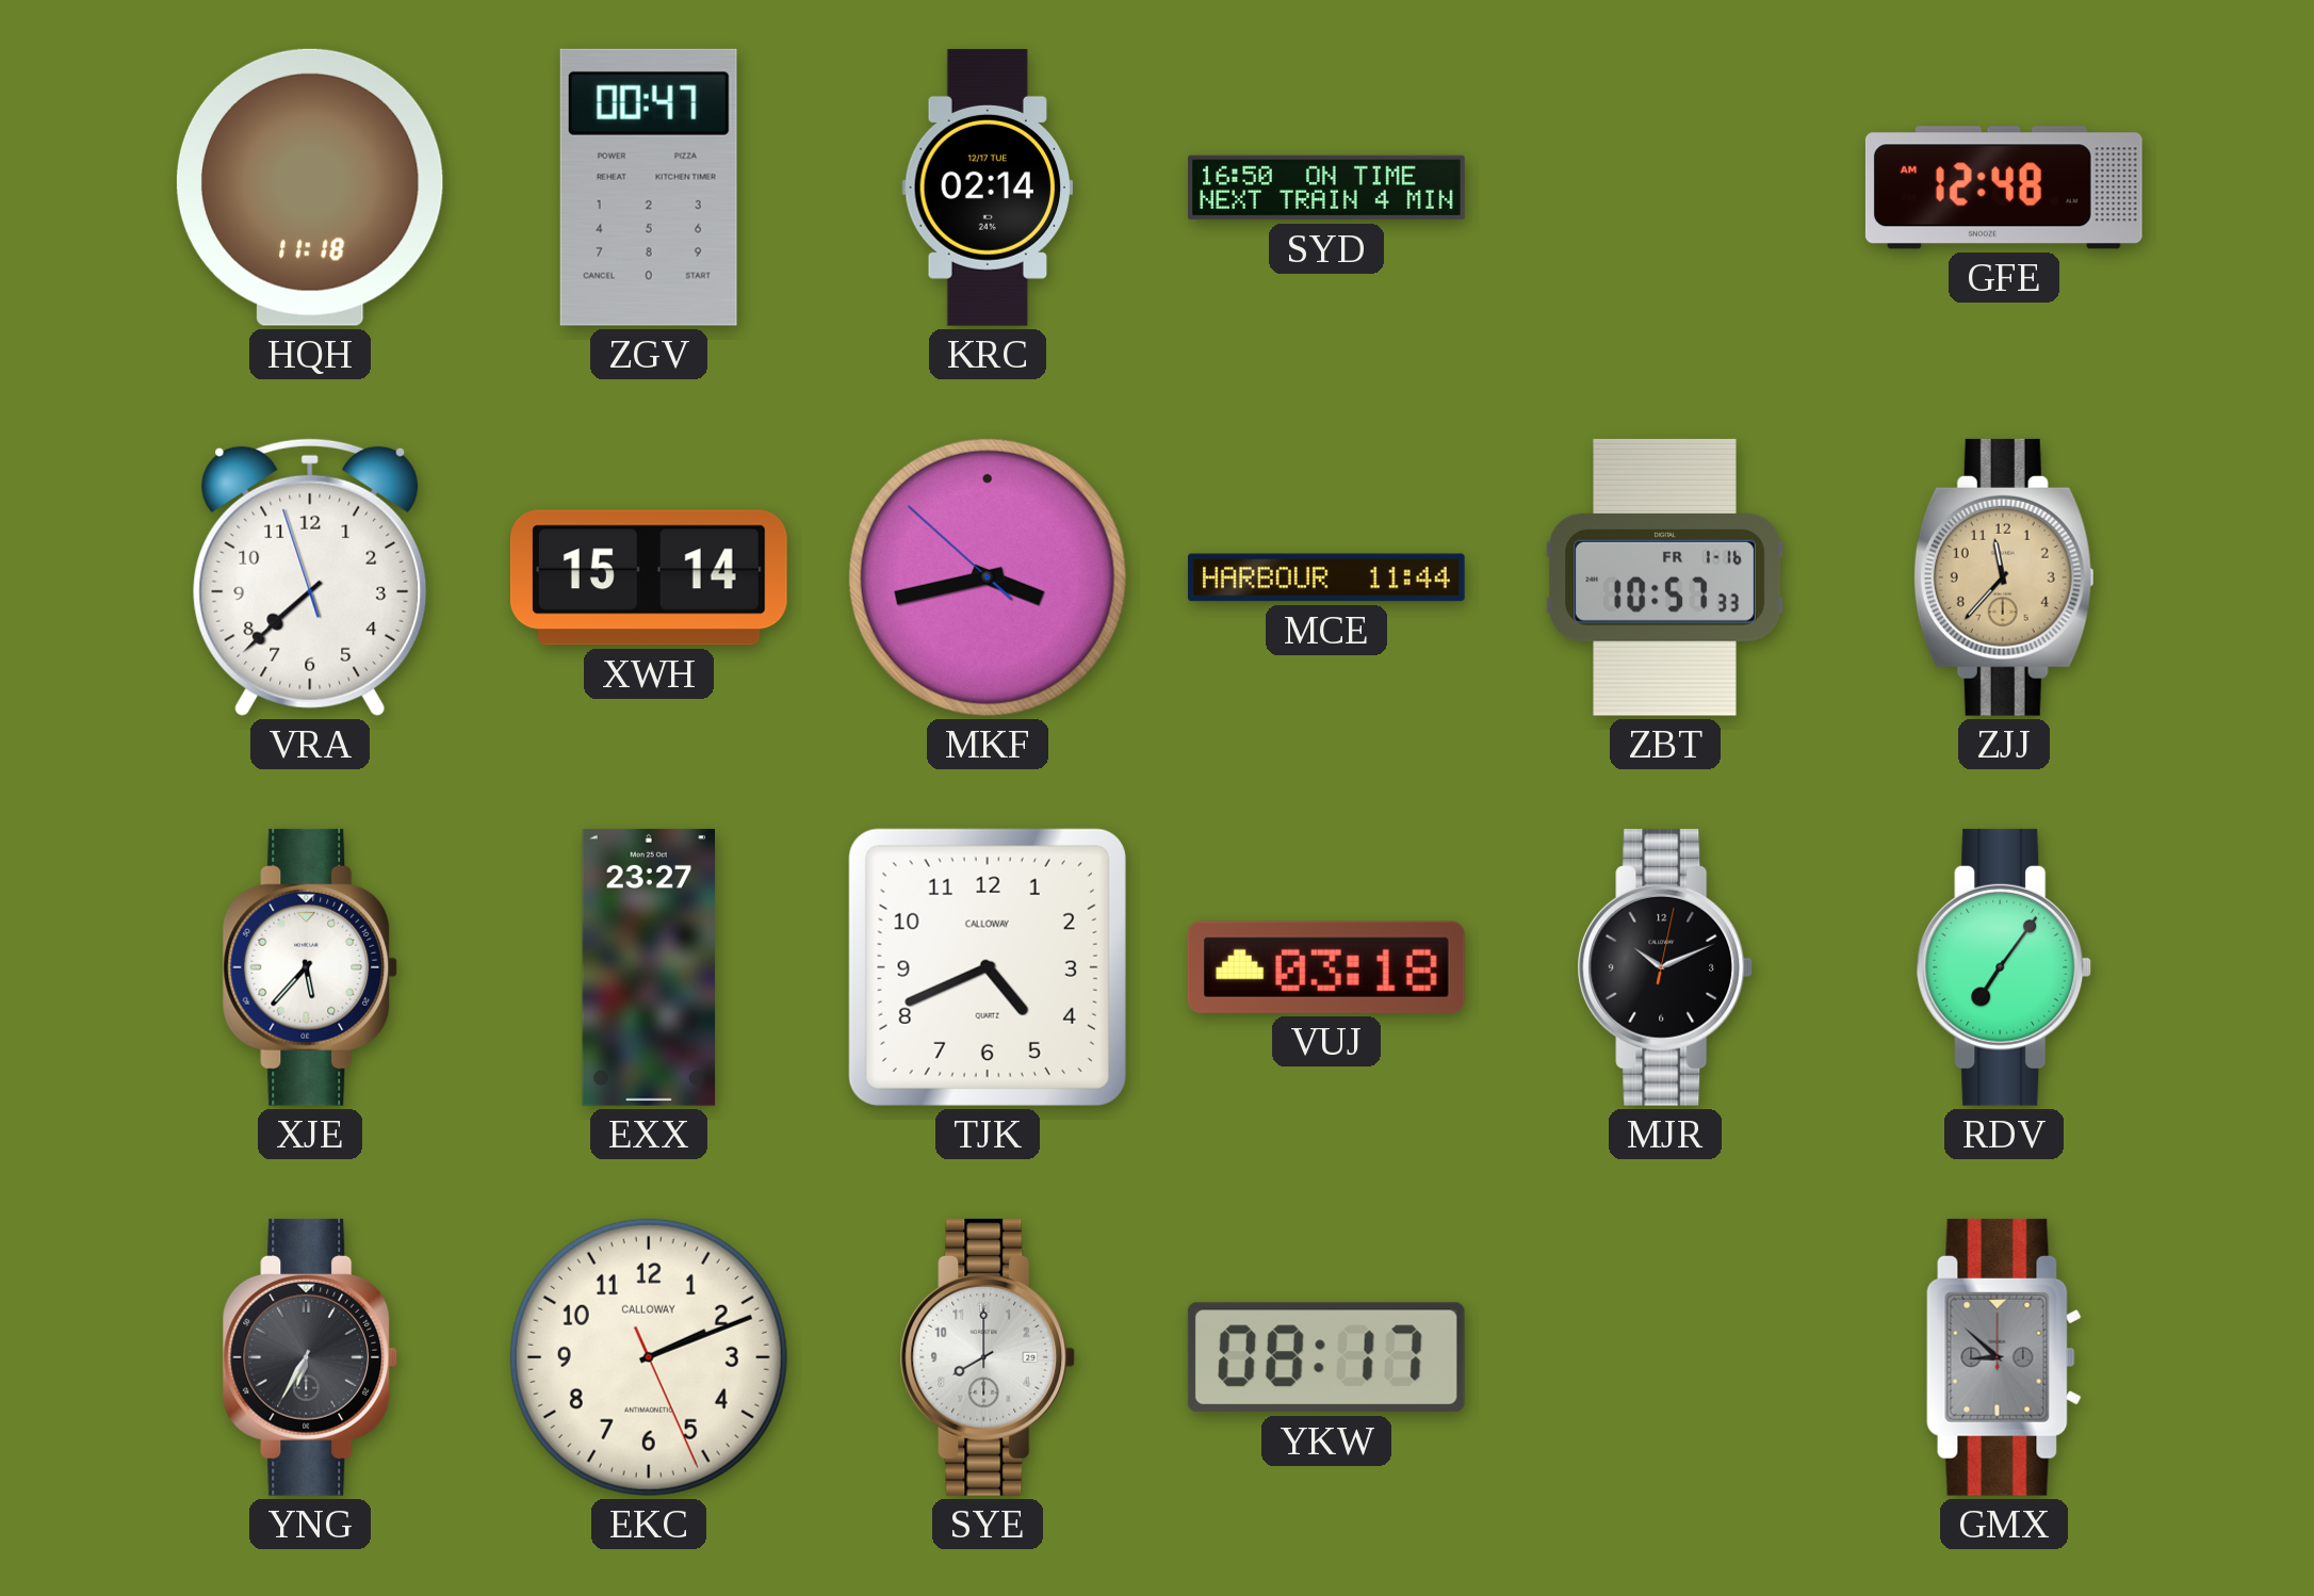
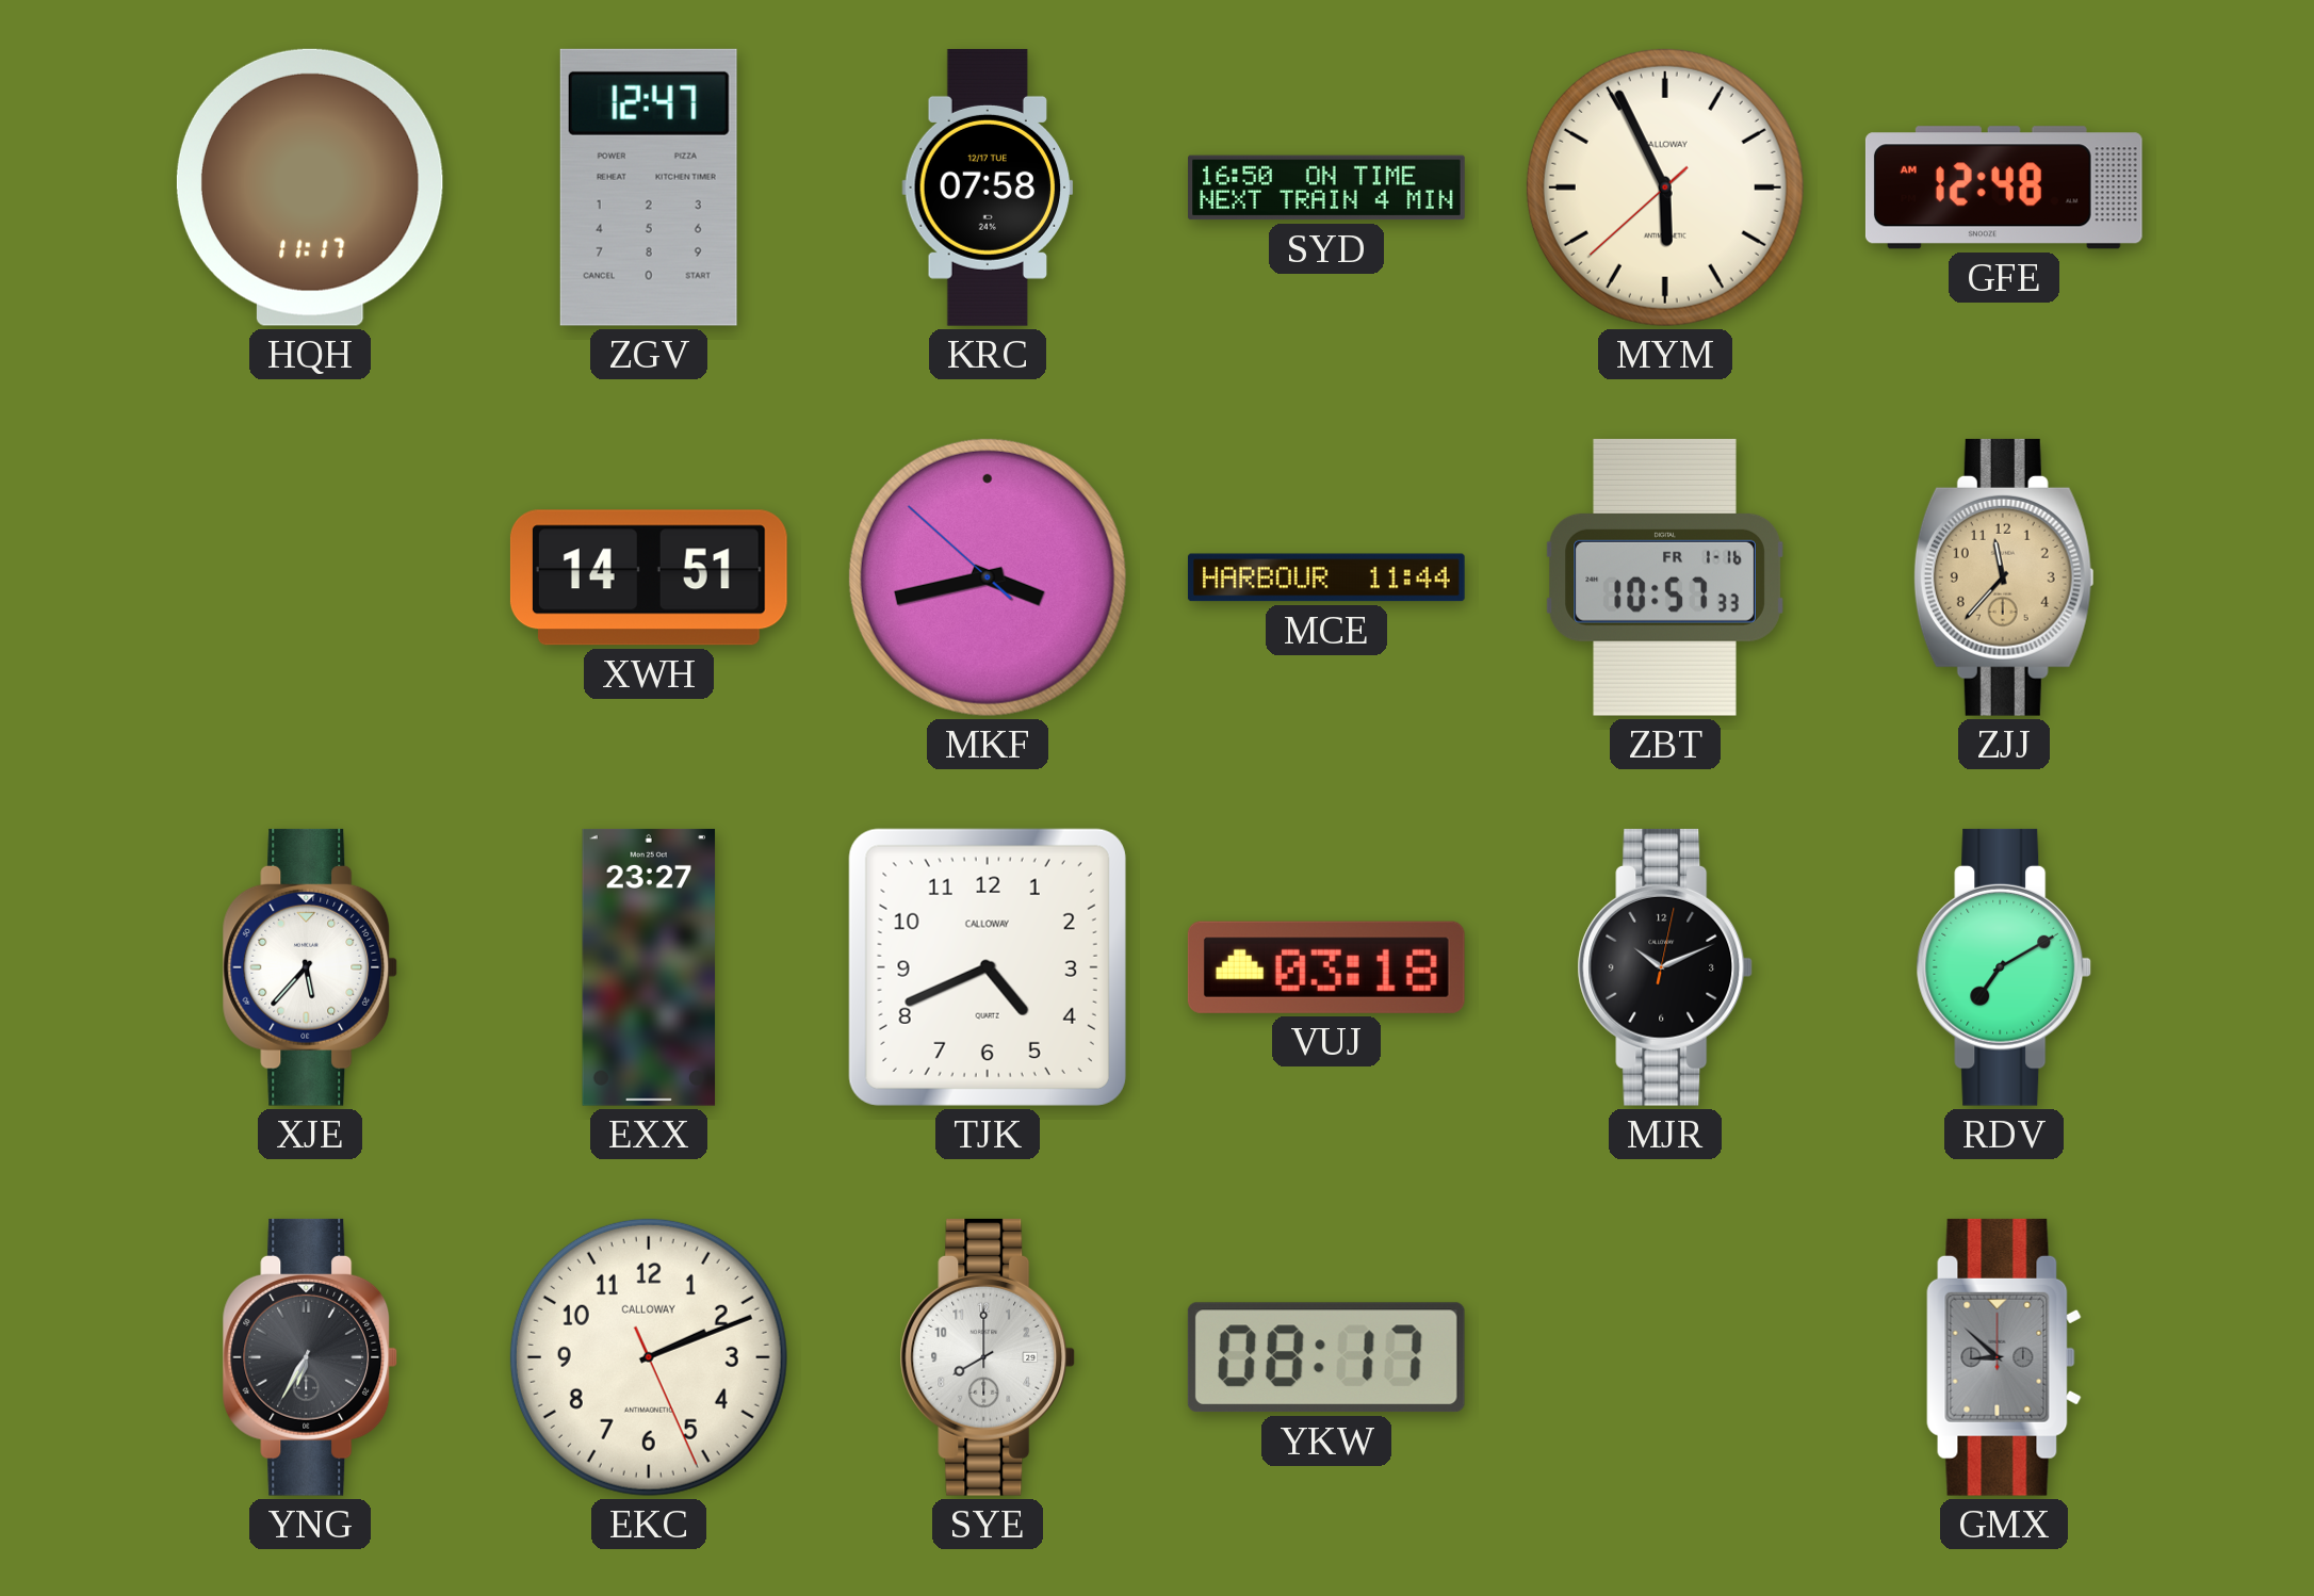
HQH: 11:18 -> 11:17
ZGV: 00:47 -> 12:47
KRC: 02:14 -> 07:58
MYM: none -> 5:55
VRA: 7:37 -> none
XWH: 15:14 -> 14:51
RDV: 7:06 -> 7:10
